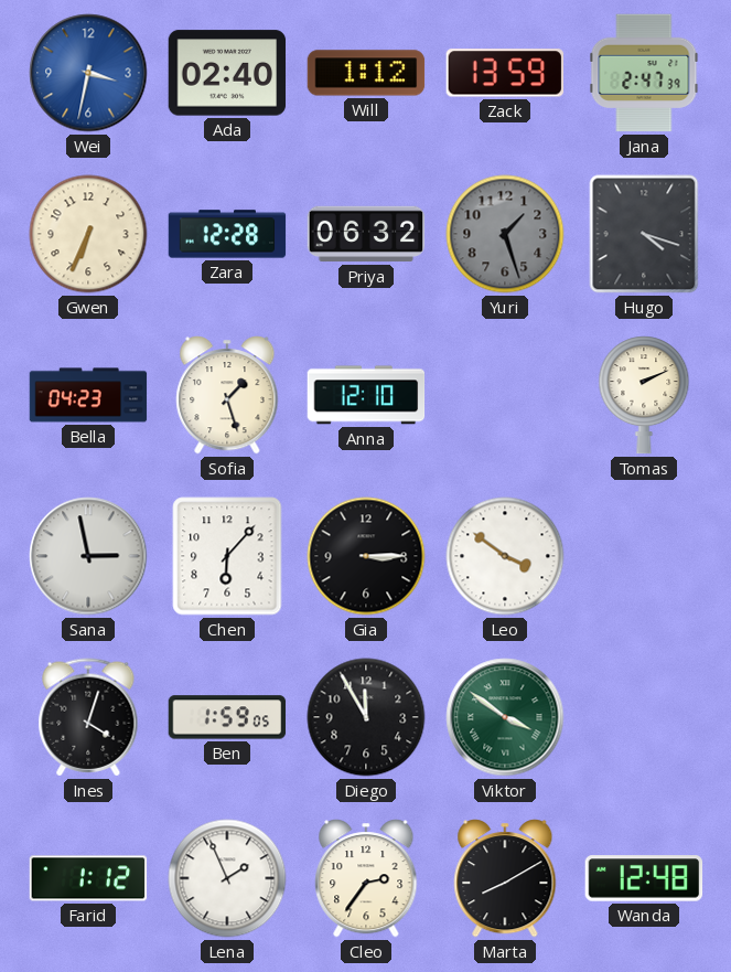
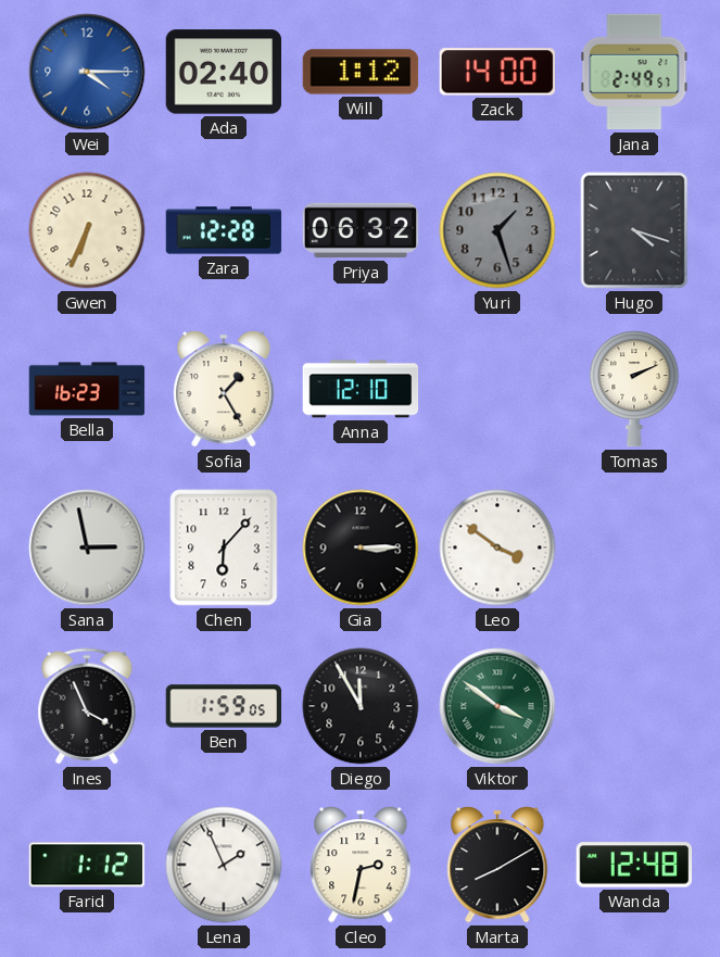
Wei: 3:32 -> 4:15
Zack: 13:59 -> 14:00
Jana: 2:47 -> 2:49
Bella: 04:23 -> 16:23
Sofia: 1:27 -> 1:25
Ines: 4:03 -> 3:56
Cleo: 2:36 -> 2:32
